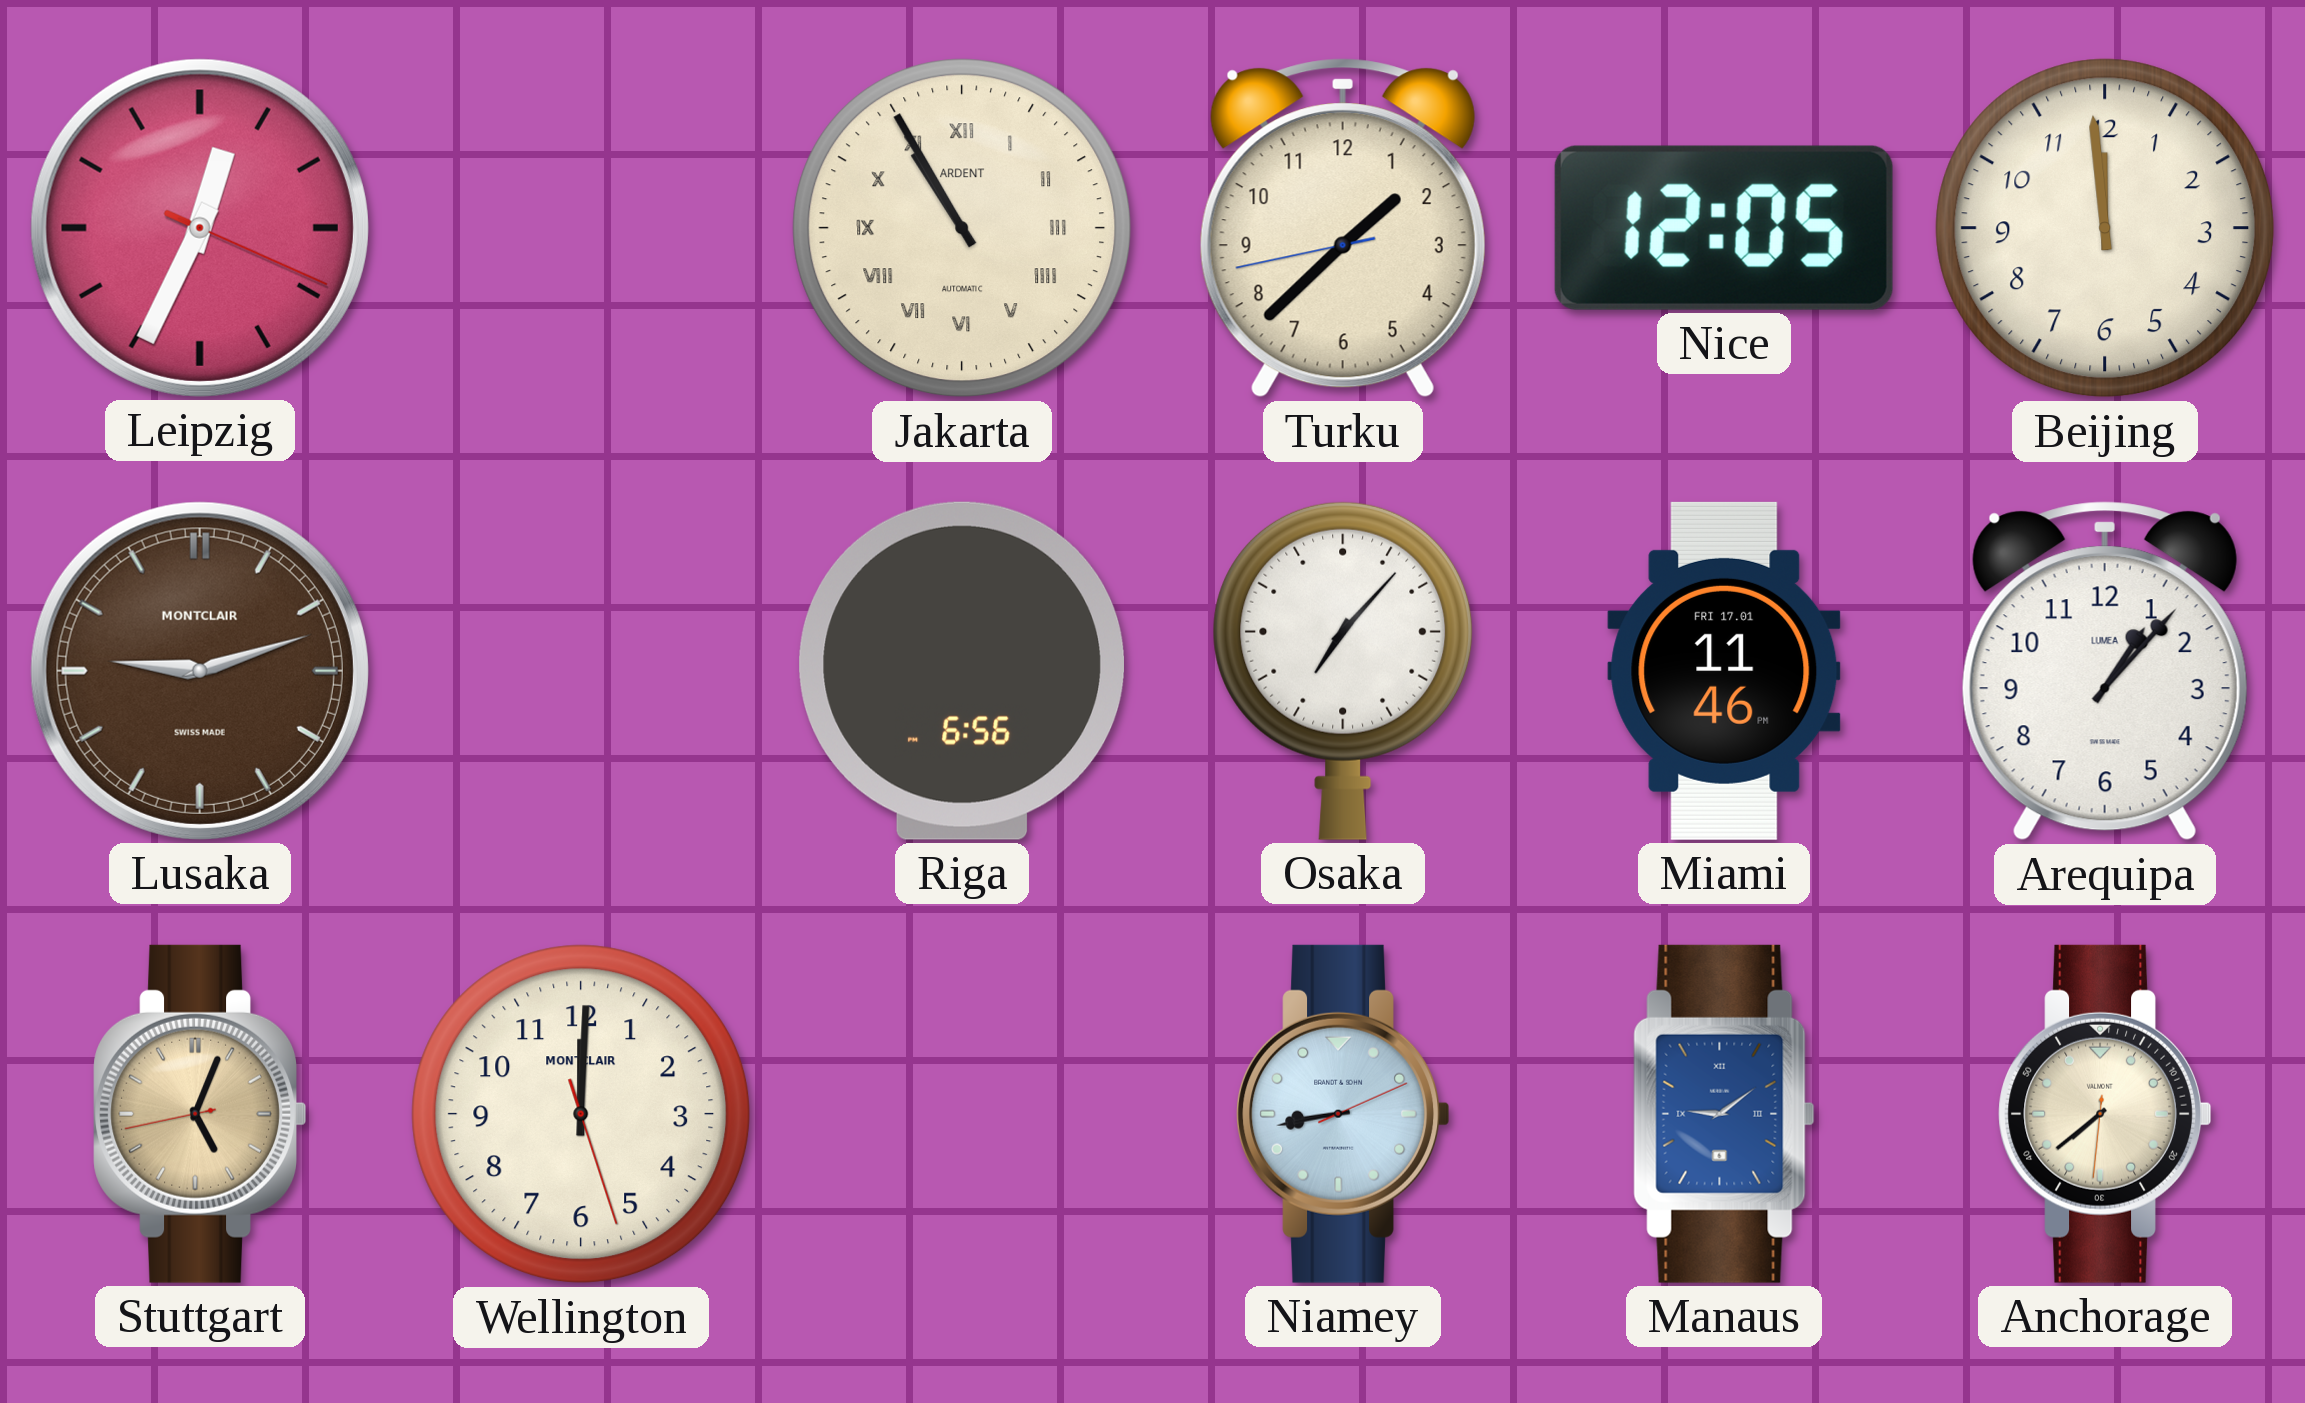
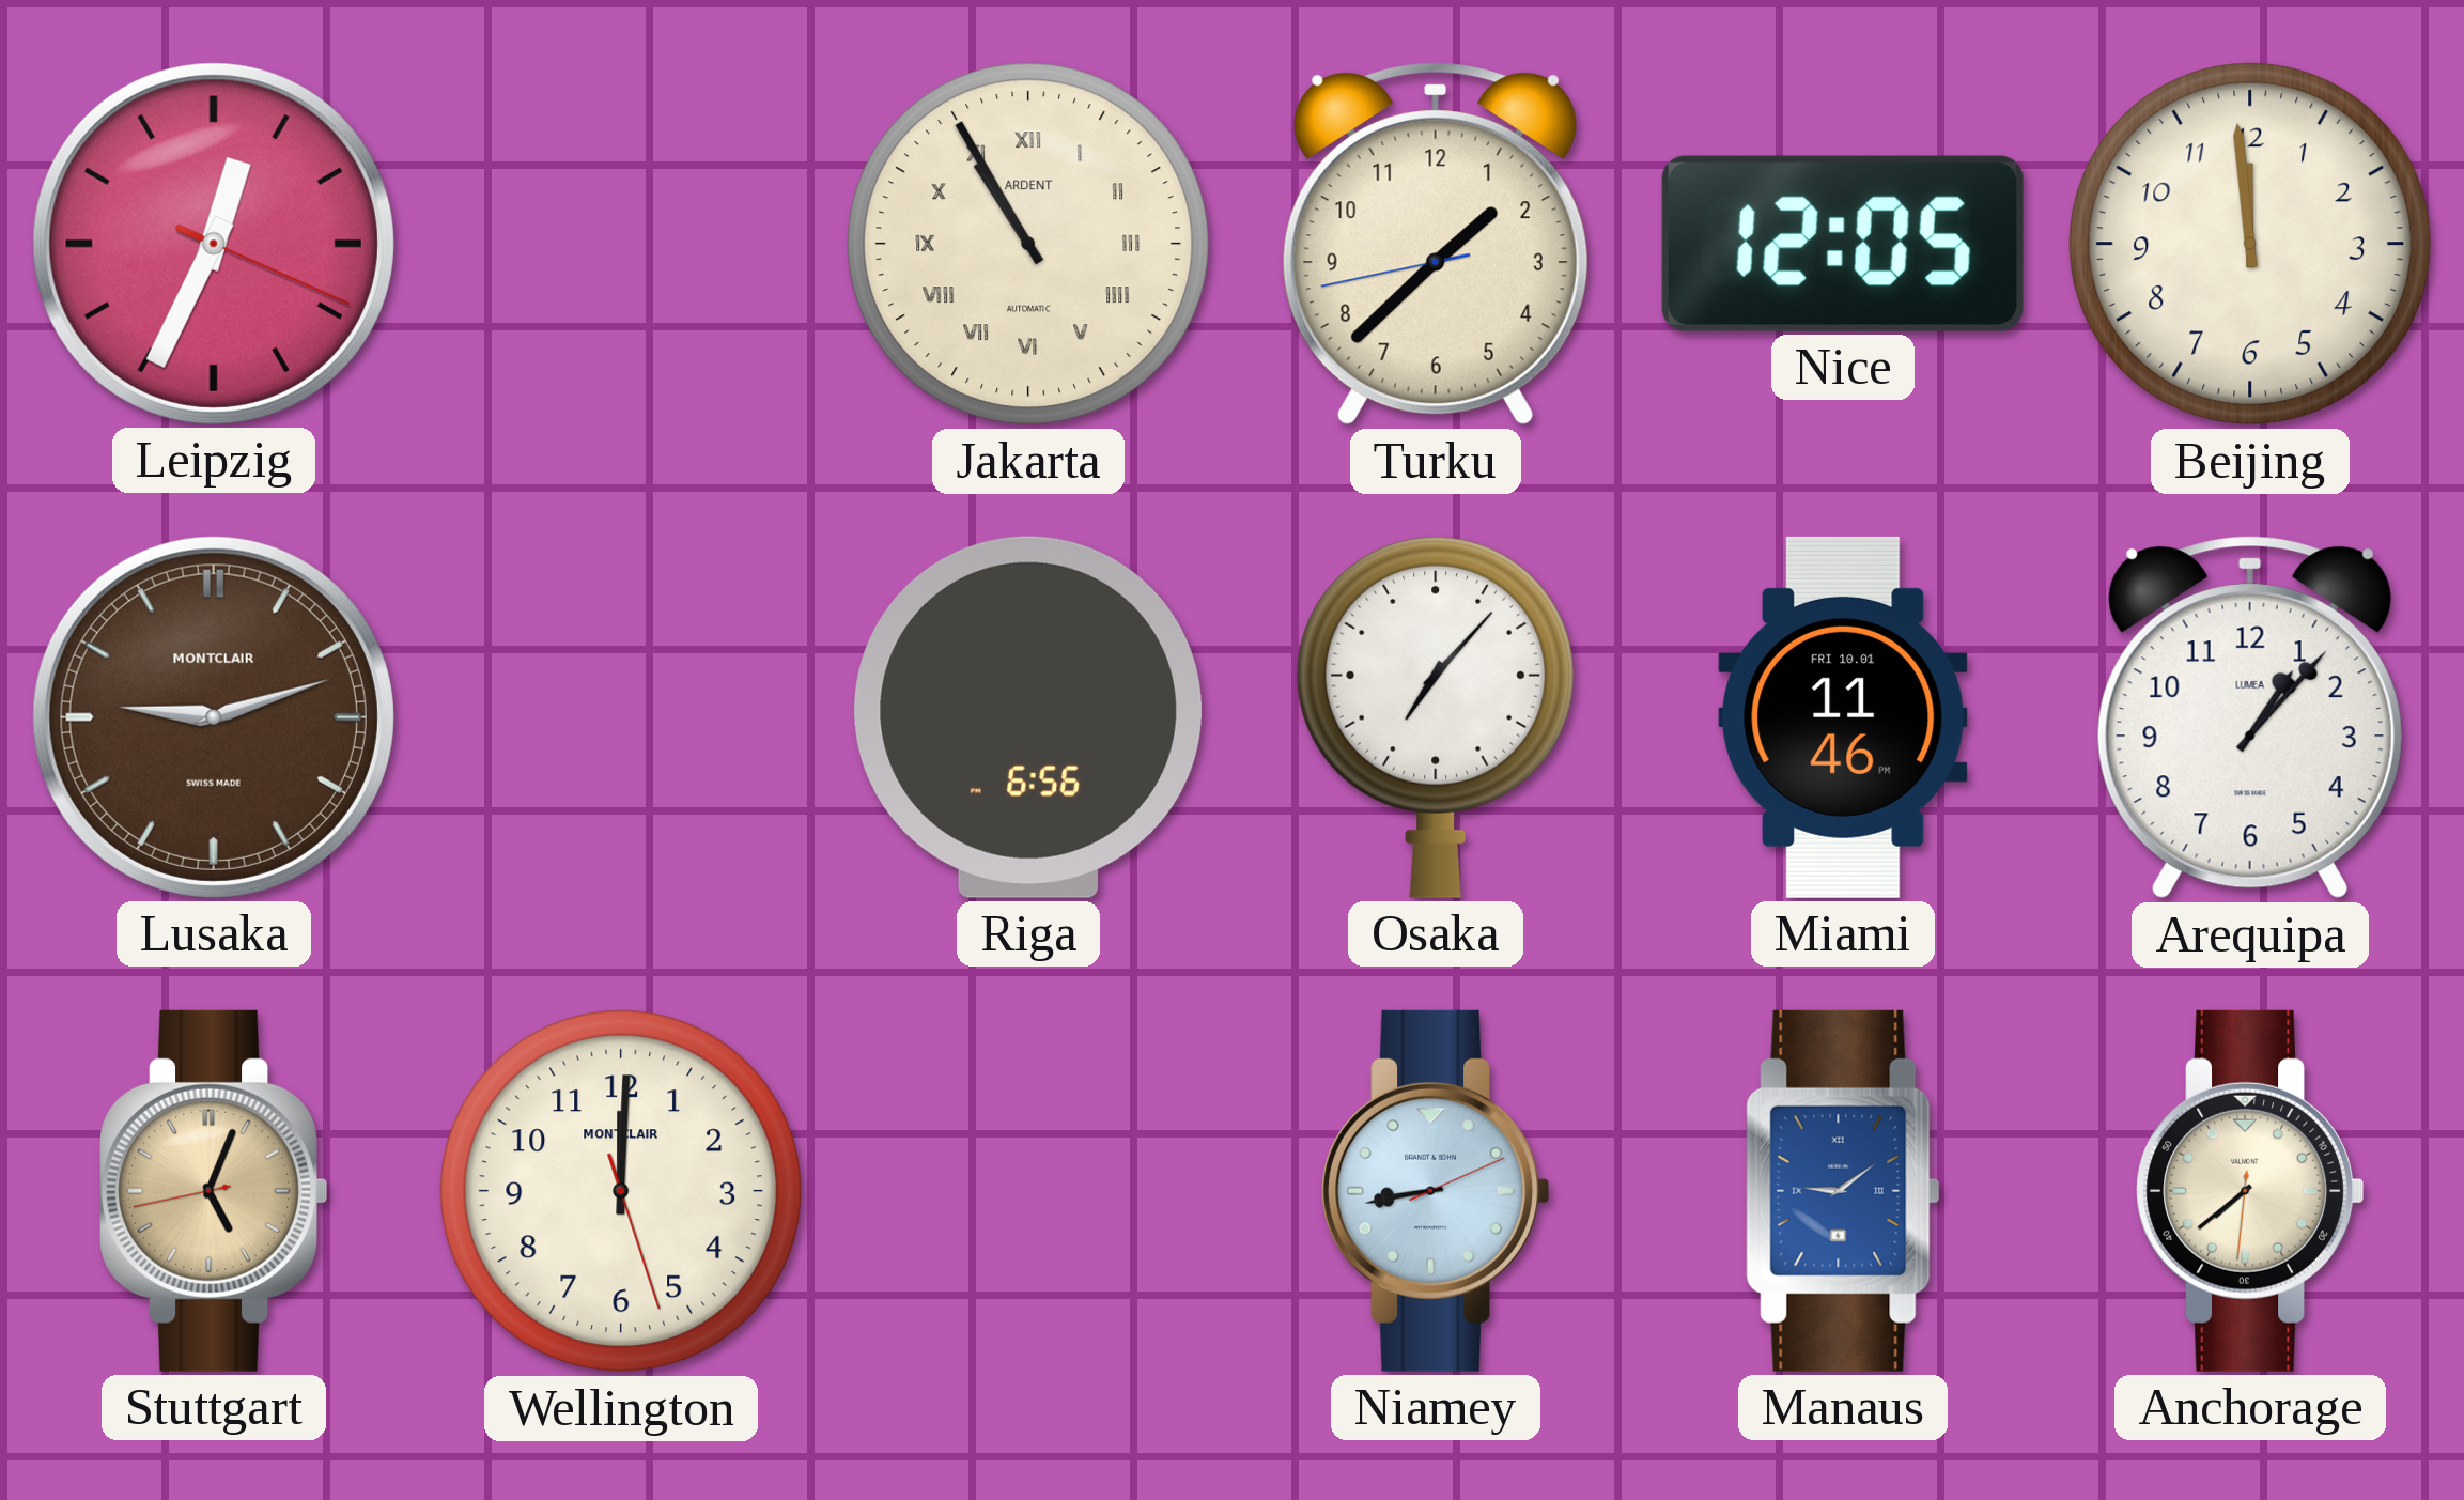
Miami date: FRI 17.01 -> FRI 10.01
